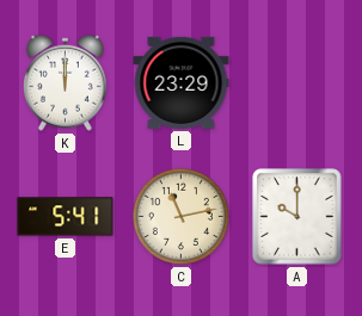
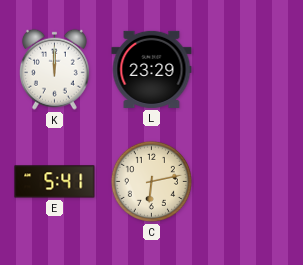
C: 11:13 -> 6:13
A: 10:00 -> none
